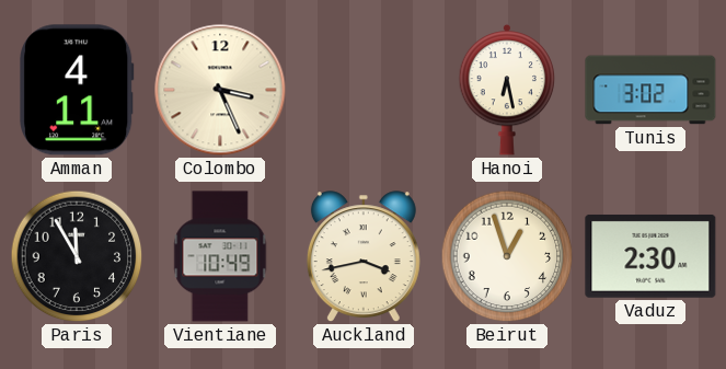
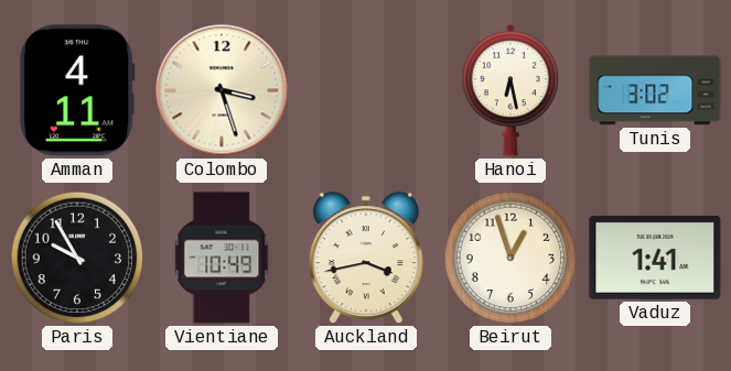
Colombo: 3:26 -> 3:27
Paris: 11:55 -> 9:55
Vaduz: 2:30 -> 1:41
